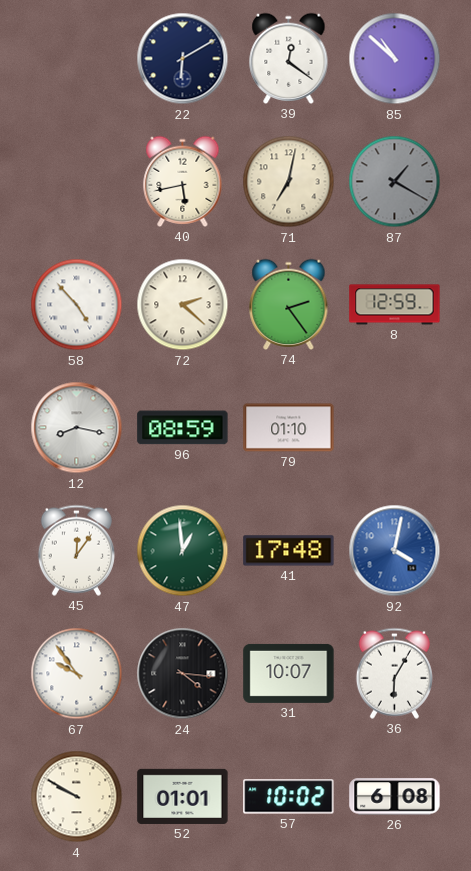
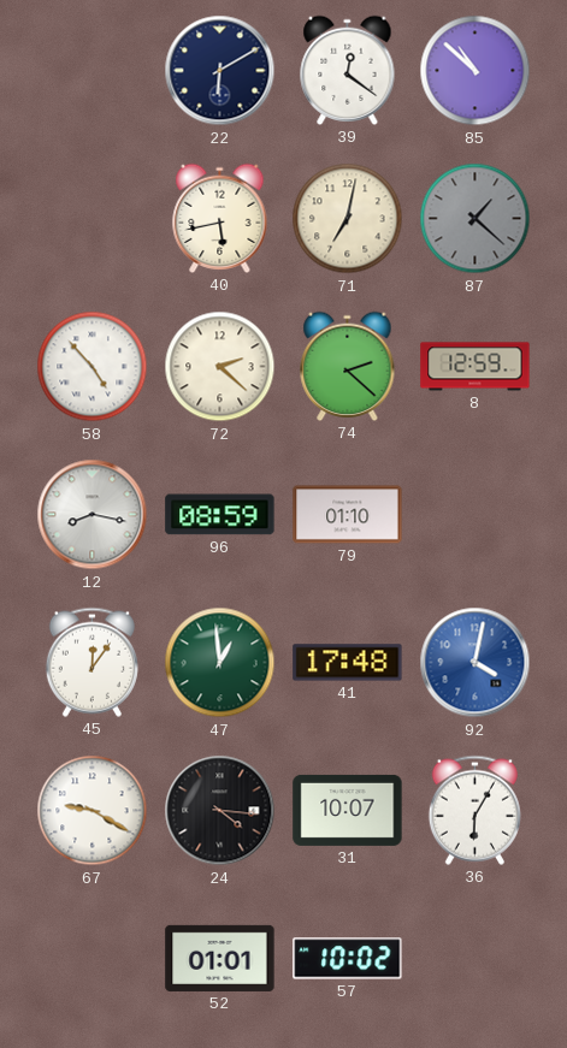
87: 1:20 -> 1:22
74: 2:24 -> 2:22
67: 9:54 -> 9:20
4: 9:50 -> none
26: 6:08 -> none
